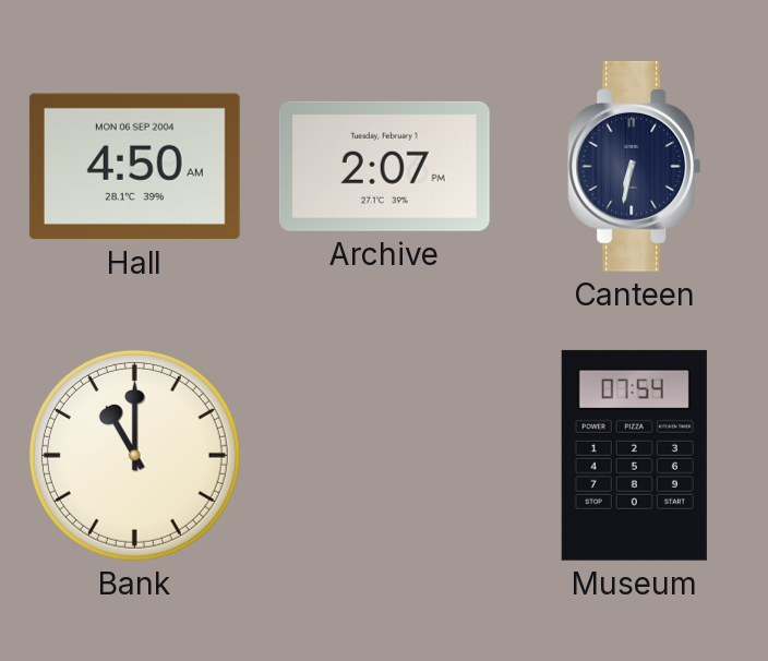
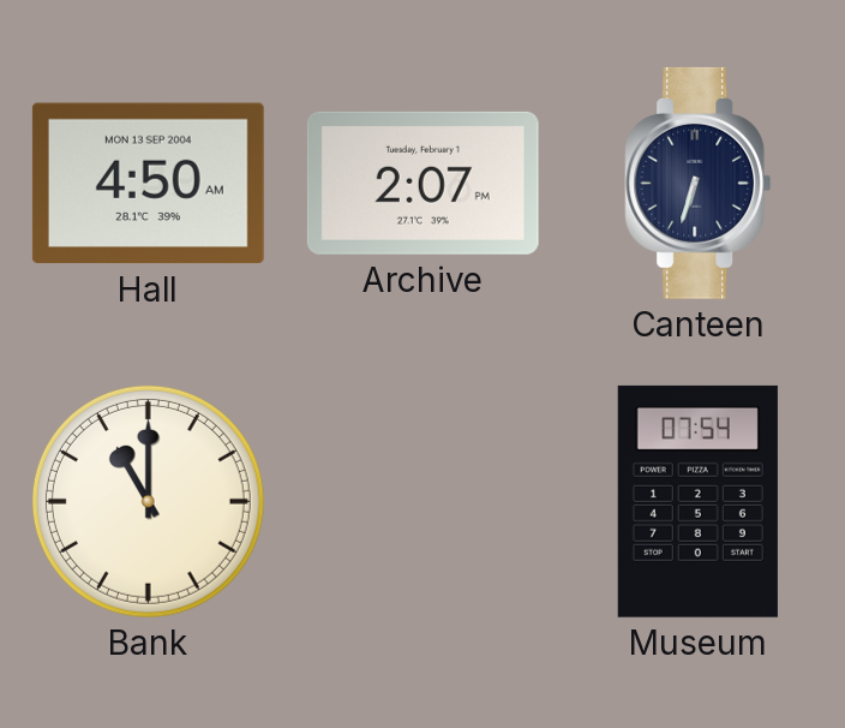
Hall date: MON 06 SEP 2004 -> MON 13 SEP 2004
Canteen: 6:32 -> 6:33
